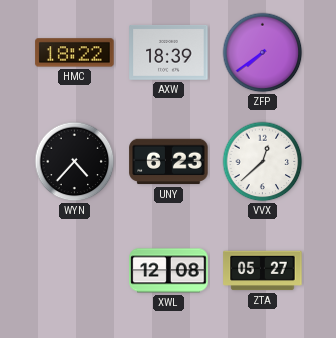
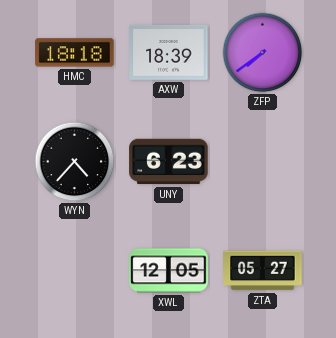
HMC: 18:22 -> 18:18
VVX: 12:38 -> none
XWL: 12:08 -> 12:05
